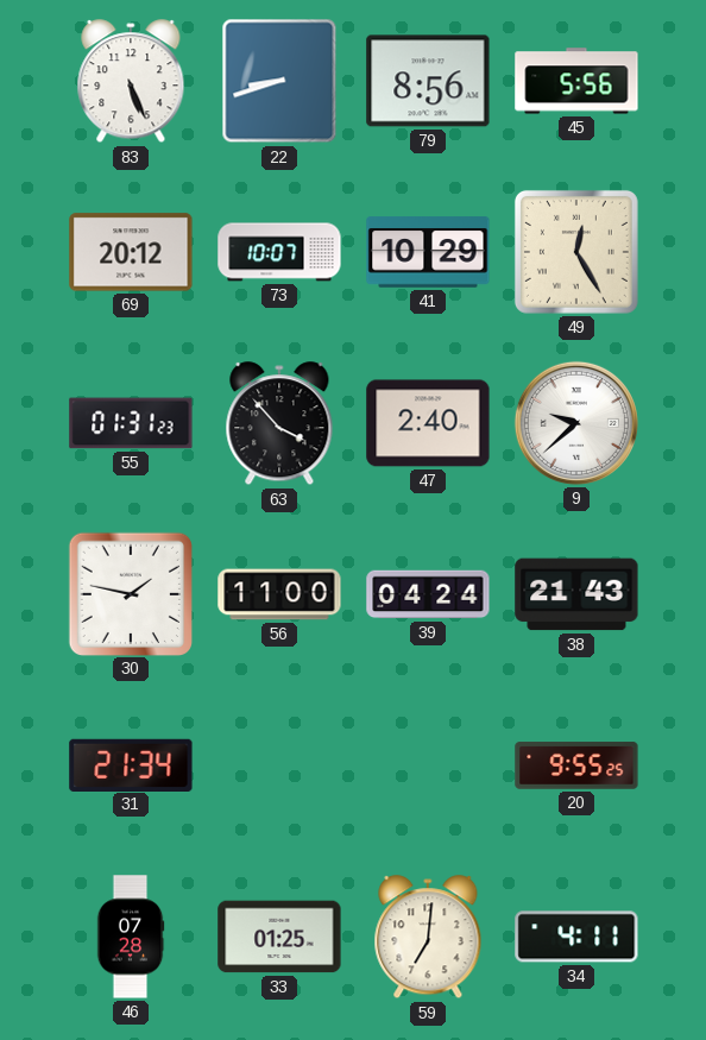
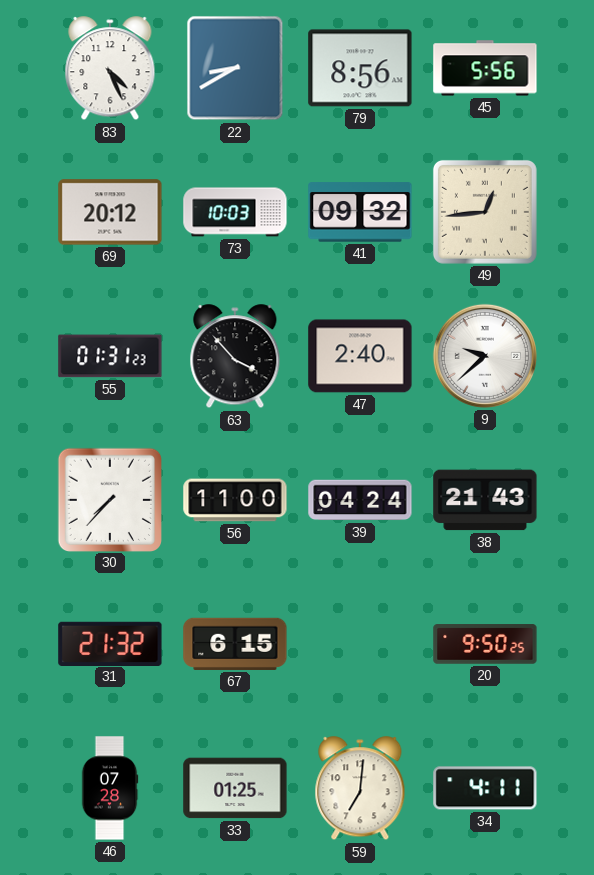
83: 5:26 -> 4:26
22: 8:42 -> 8:40
73: 10:07 -> 10:03
41: 10:29 -> 09:32
49: 12:25 -> 12:44
30: 1:47 -> 7:37
31: 21:34 -> 21:32
67: none -> 6:15
20: 9:55 -> 9:50
